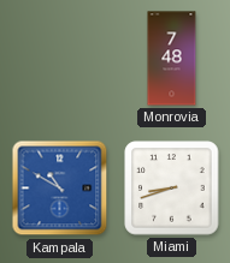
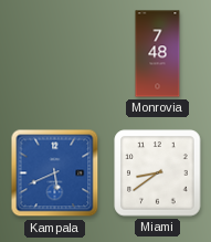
Kampala: 10:50 -> 5:41
Miami: 8:42 -> 8:39
